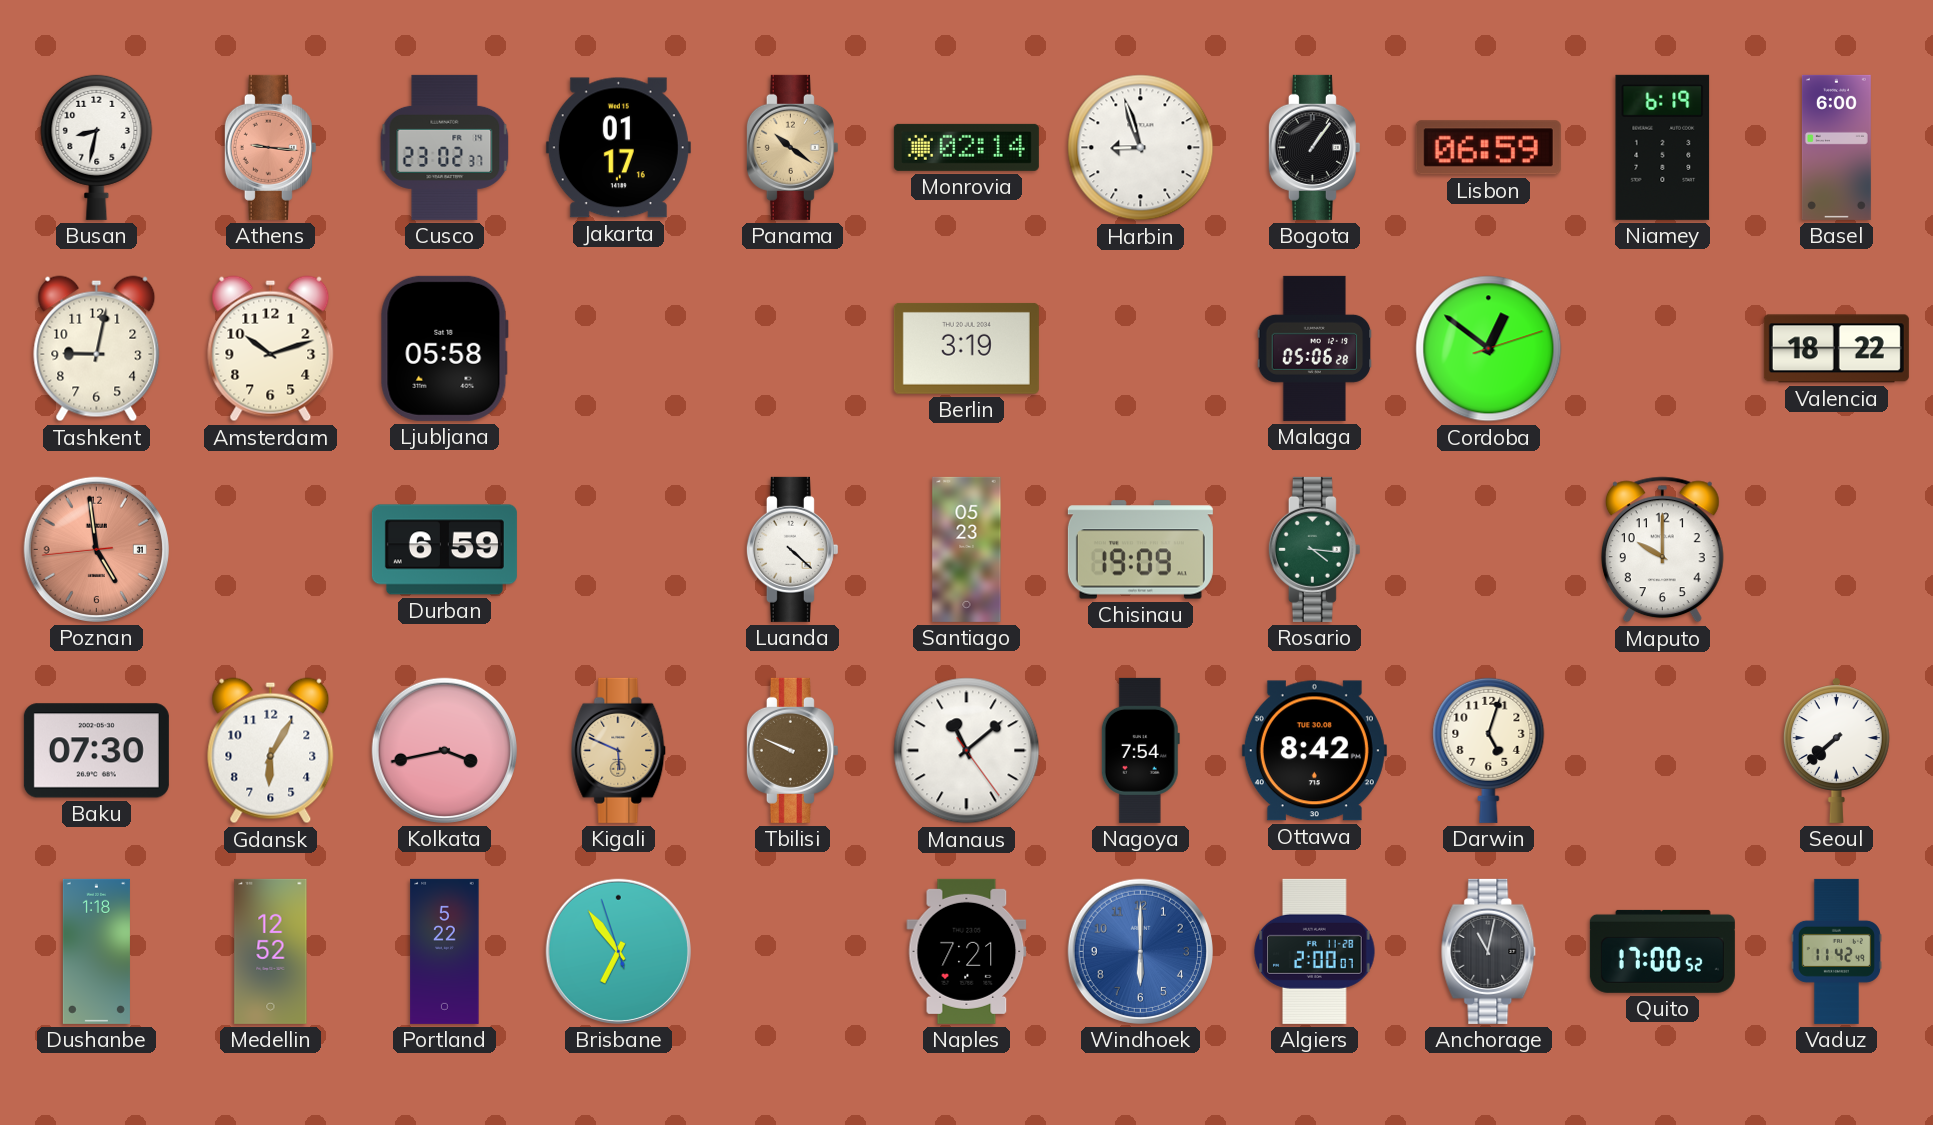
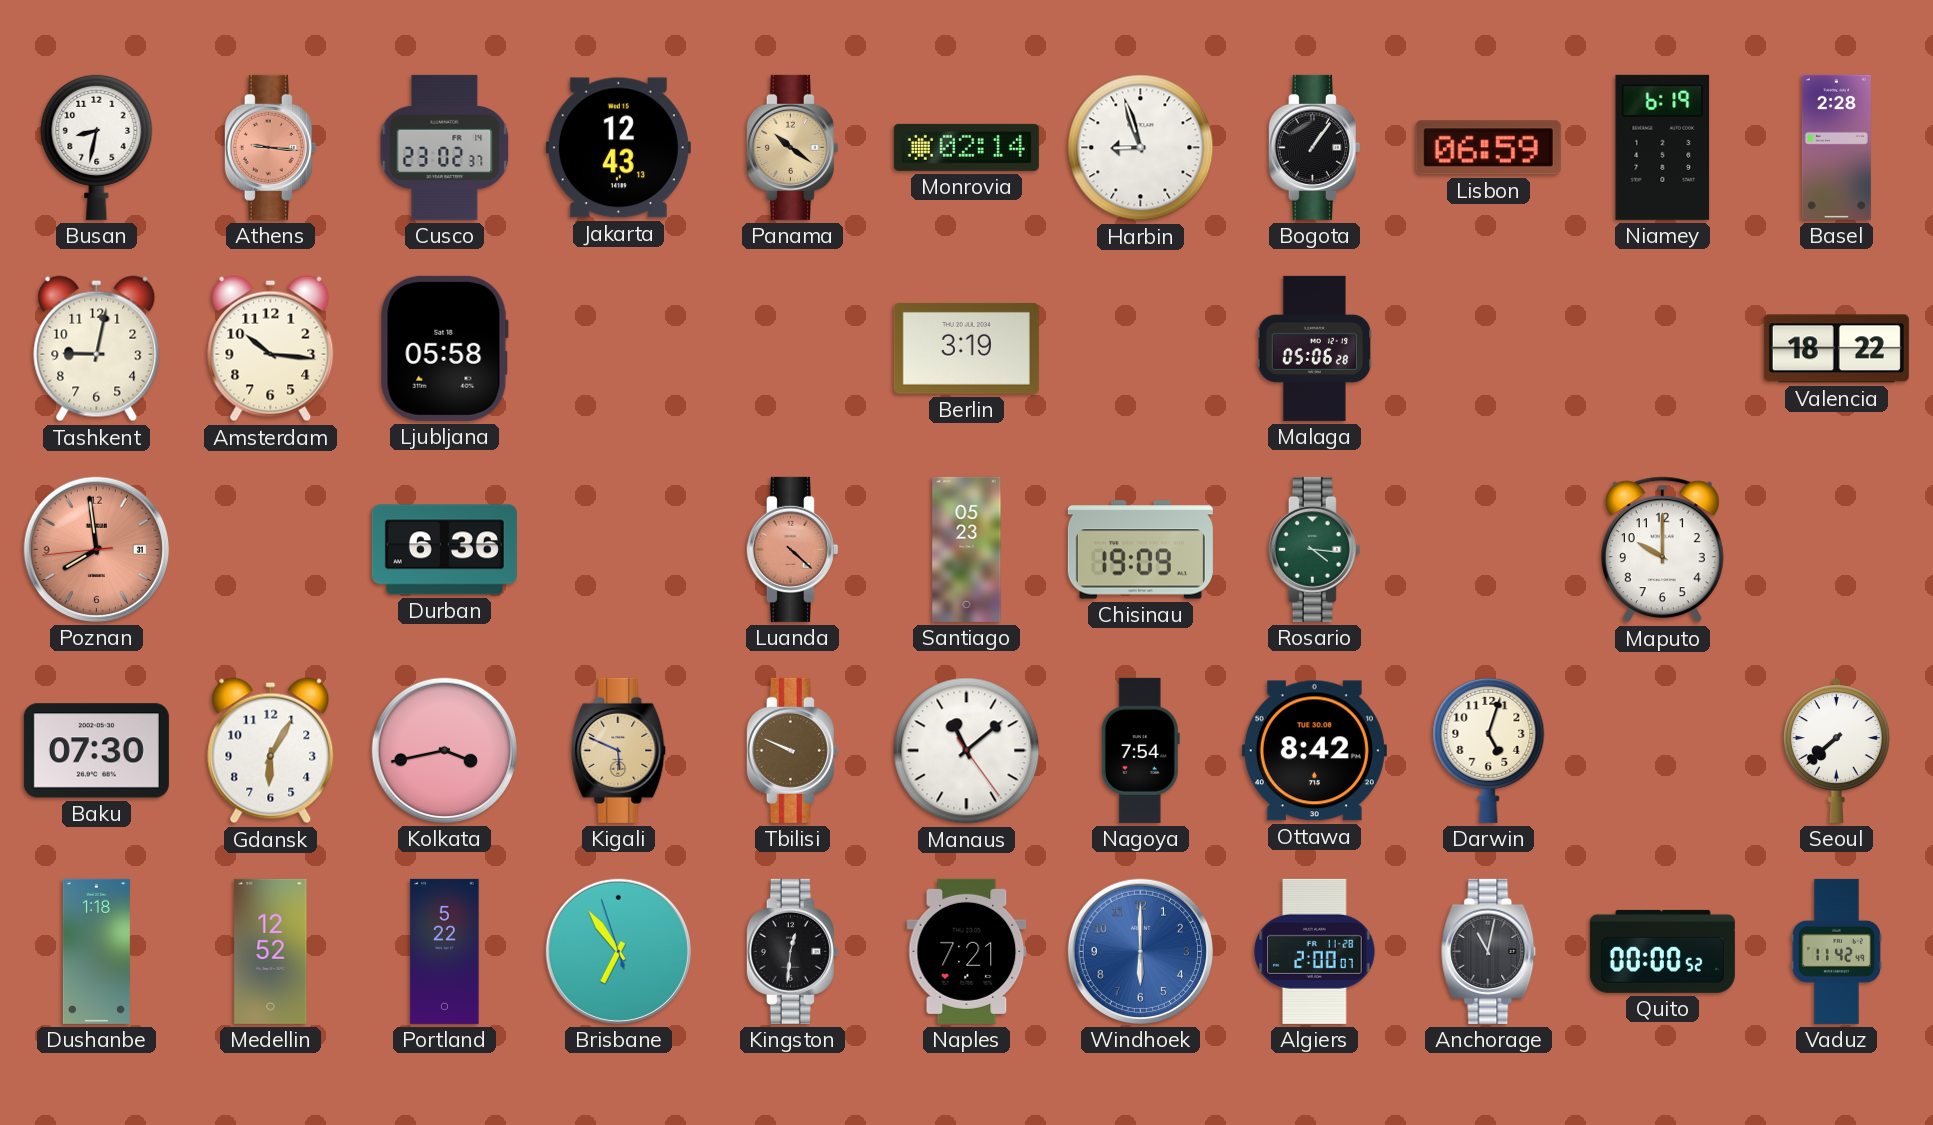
Jakarta: 01:17 -> 12:43
Basel: 6:00 -> 2:28
Amsterdam: 10:12 -> 10:16
Cordoba: 12:51 -> none
Poznan: 4:58 -> 7:58
Durban: 6:59 -> 6:36
Luanda dial: white -> salmon
Kingston: none -> 12:31
Quito: 17:00 -> 00:00
